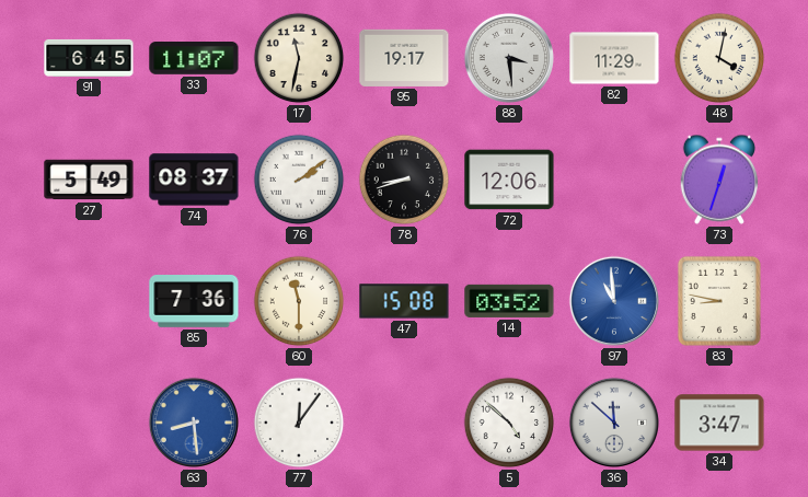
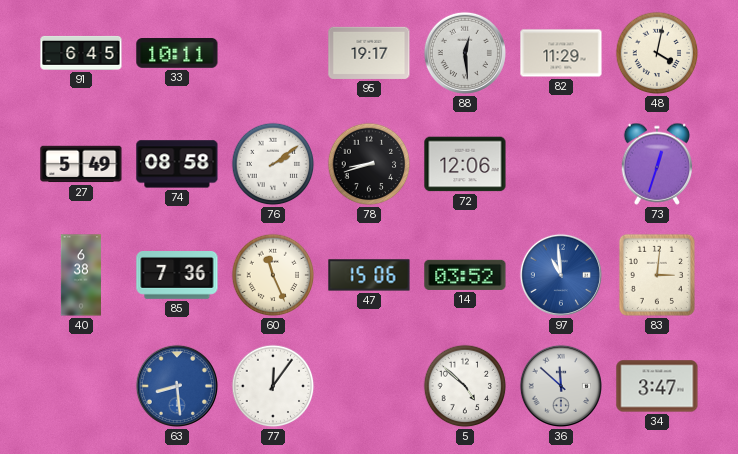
33: 11:07 -> 10:11
17: 11:32 -> none
88: 3:29 -> 12:29
74: 08:37 -> 08:58
40: none -> 6:38
60: 11:30 -> 11:26
47: 15:08 -> 15:06
83: 8:47 -> 3:01
